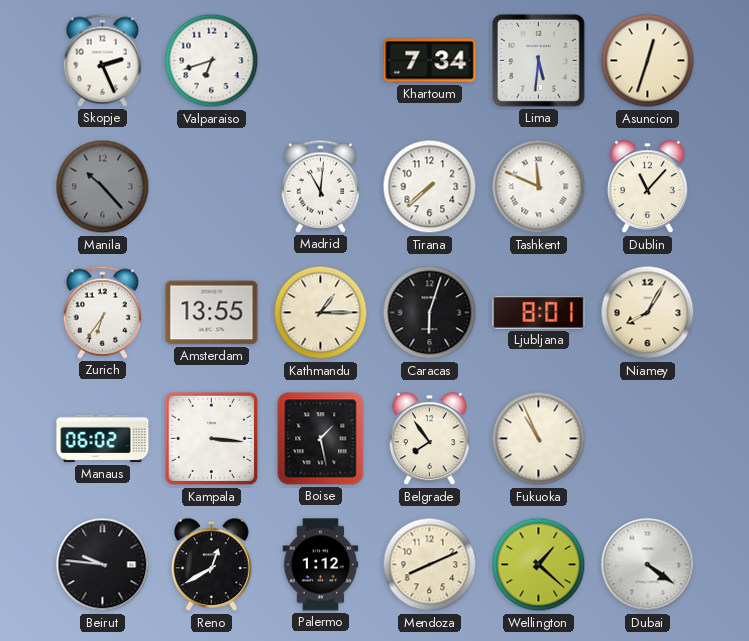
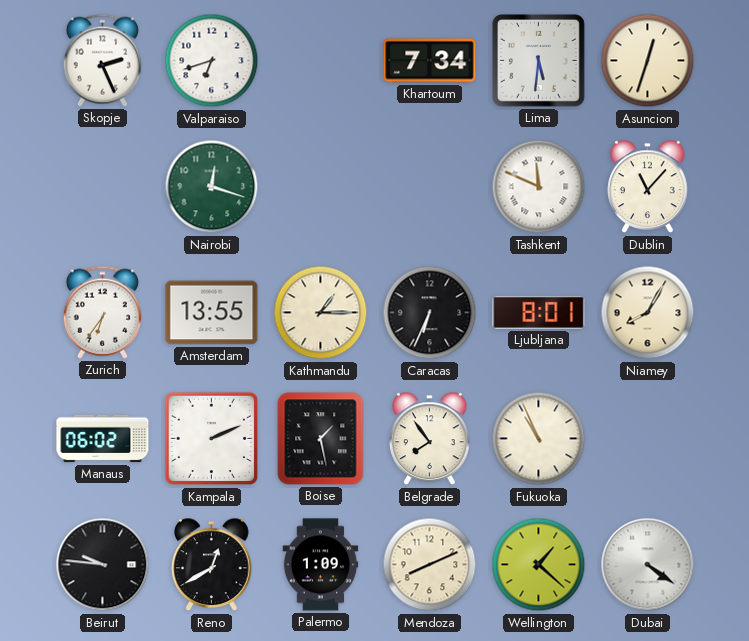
Manila: 10:23 -> none
Nairobi: none -> 12:18
Madrid: 11:01 -> none
Tirana: 7:38 -> none
Caracas: 6:03 -> 6:34
Kampala: 3:16 -> 2:11
Palermo: 1:12 -> 1:09
